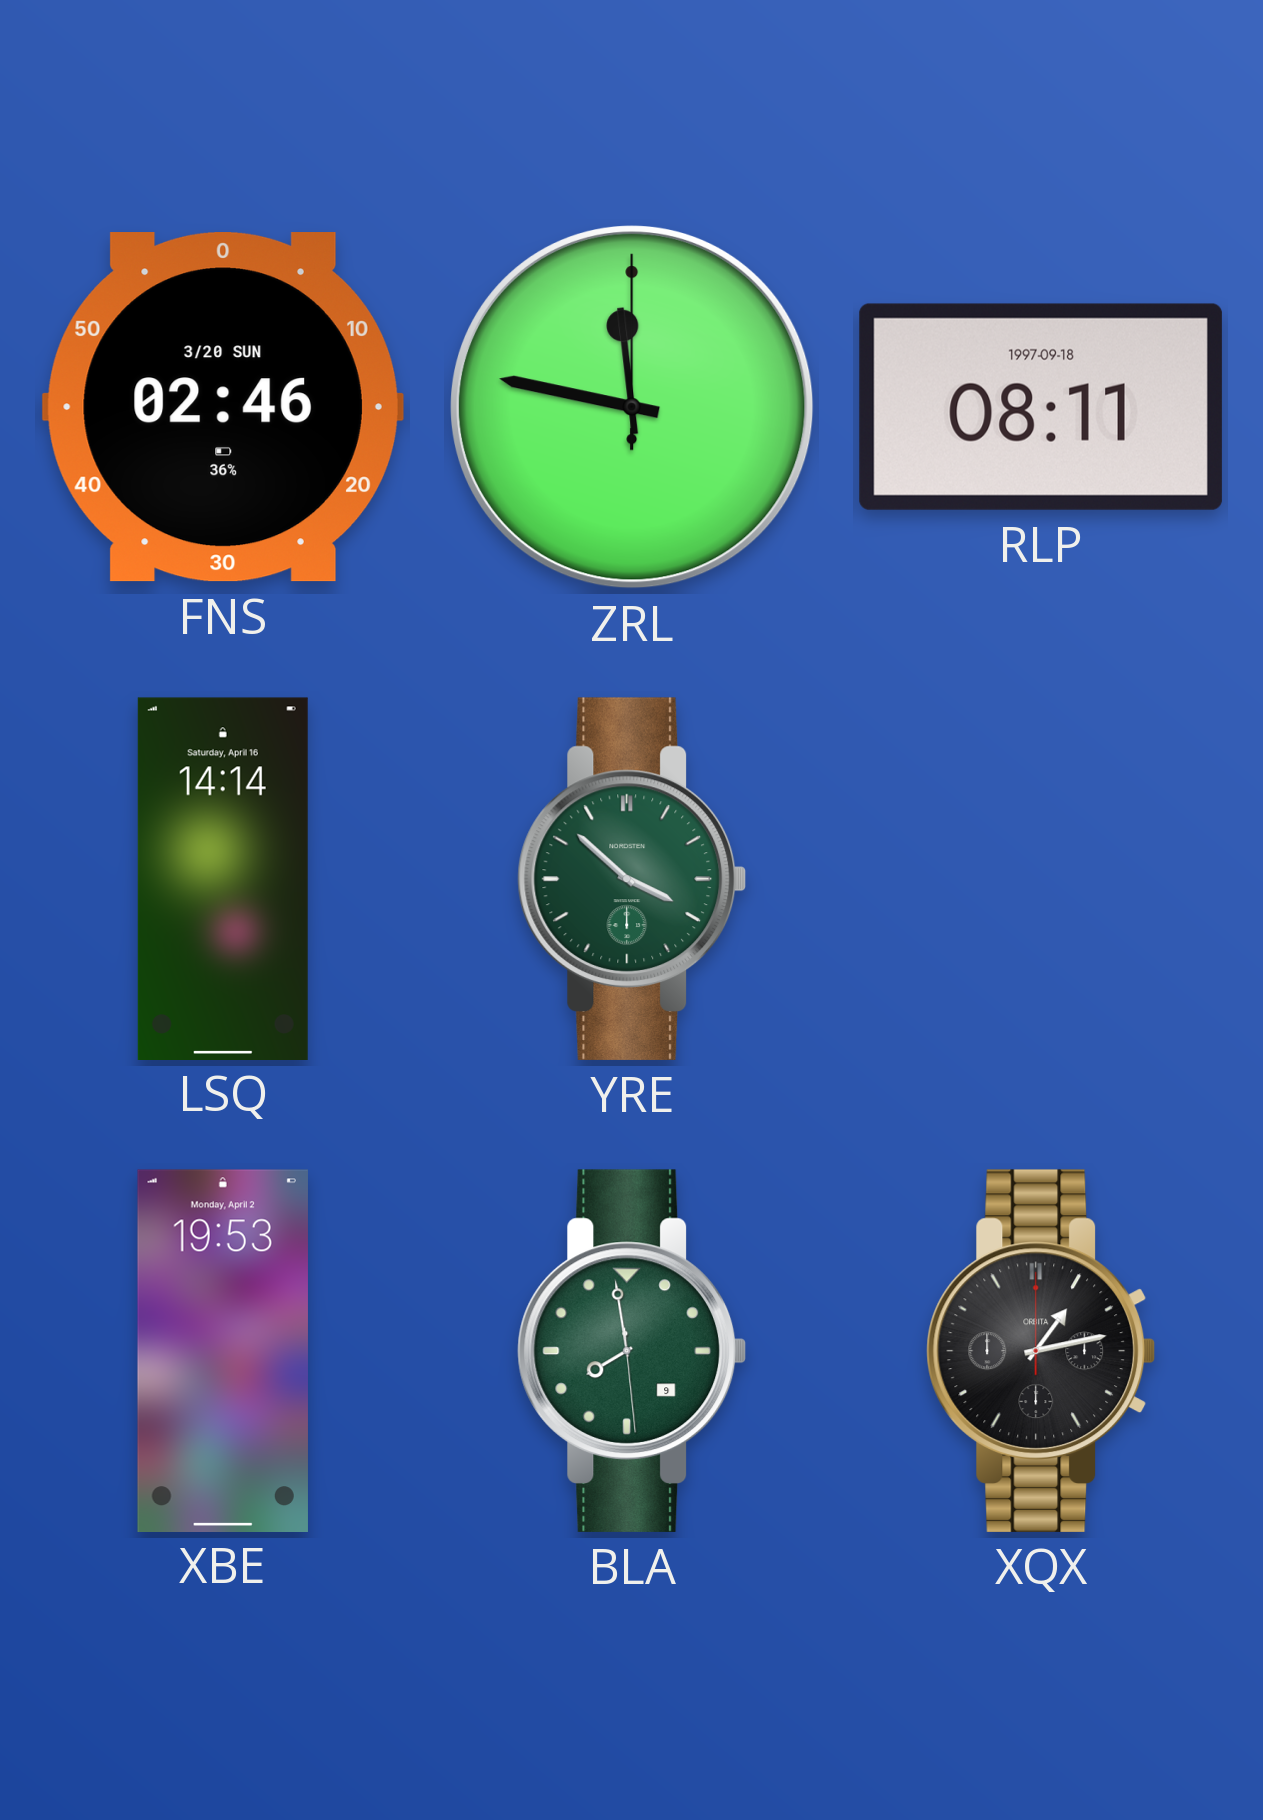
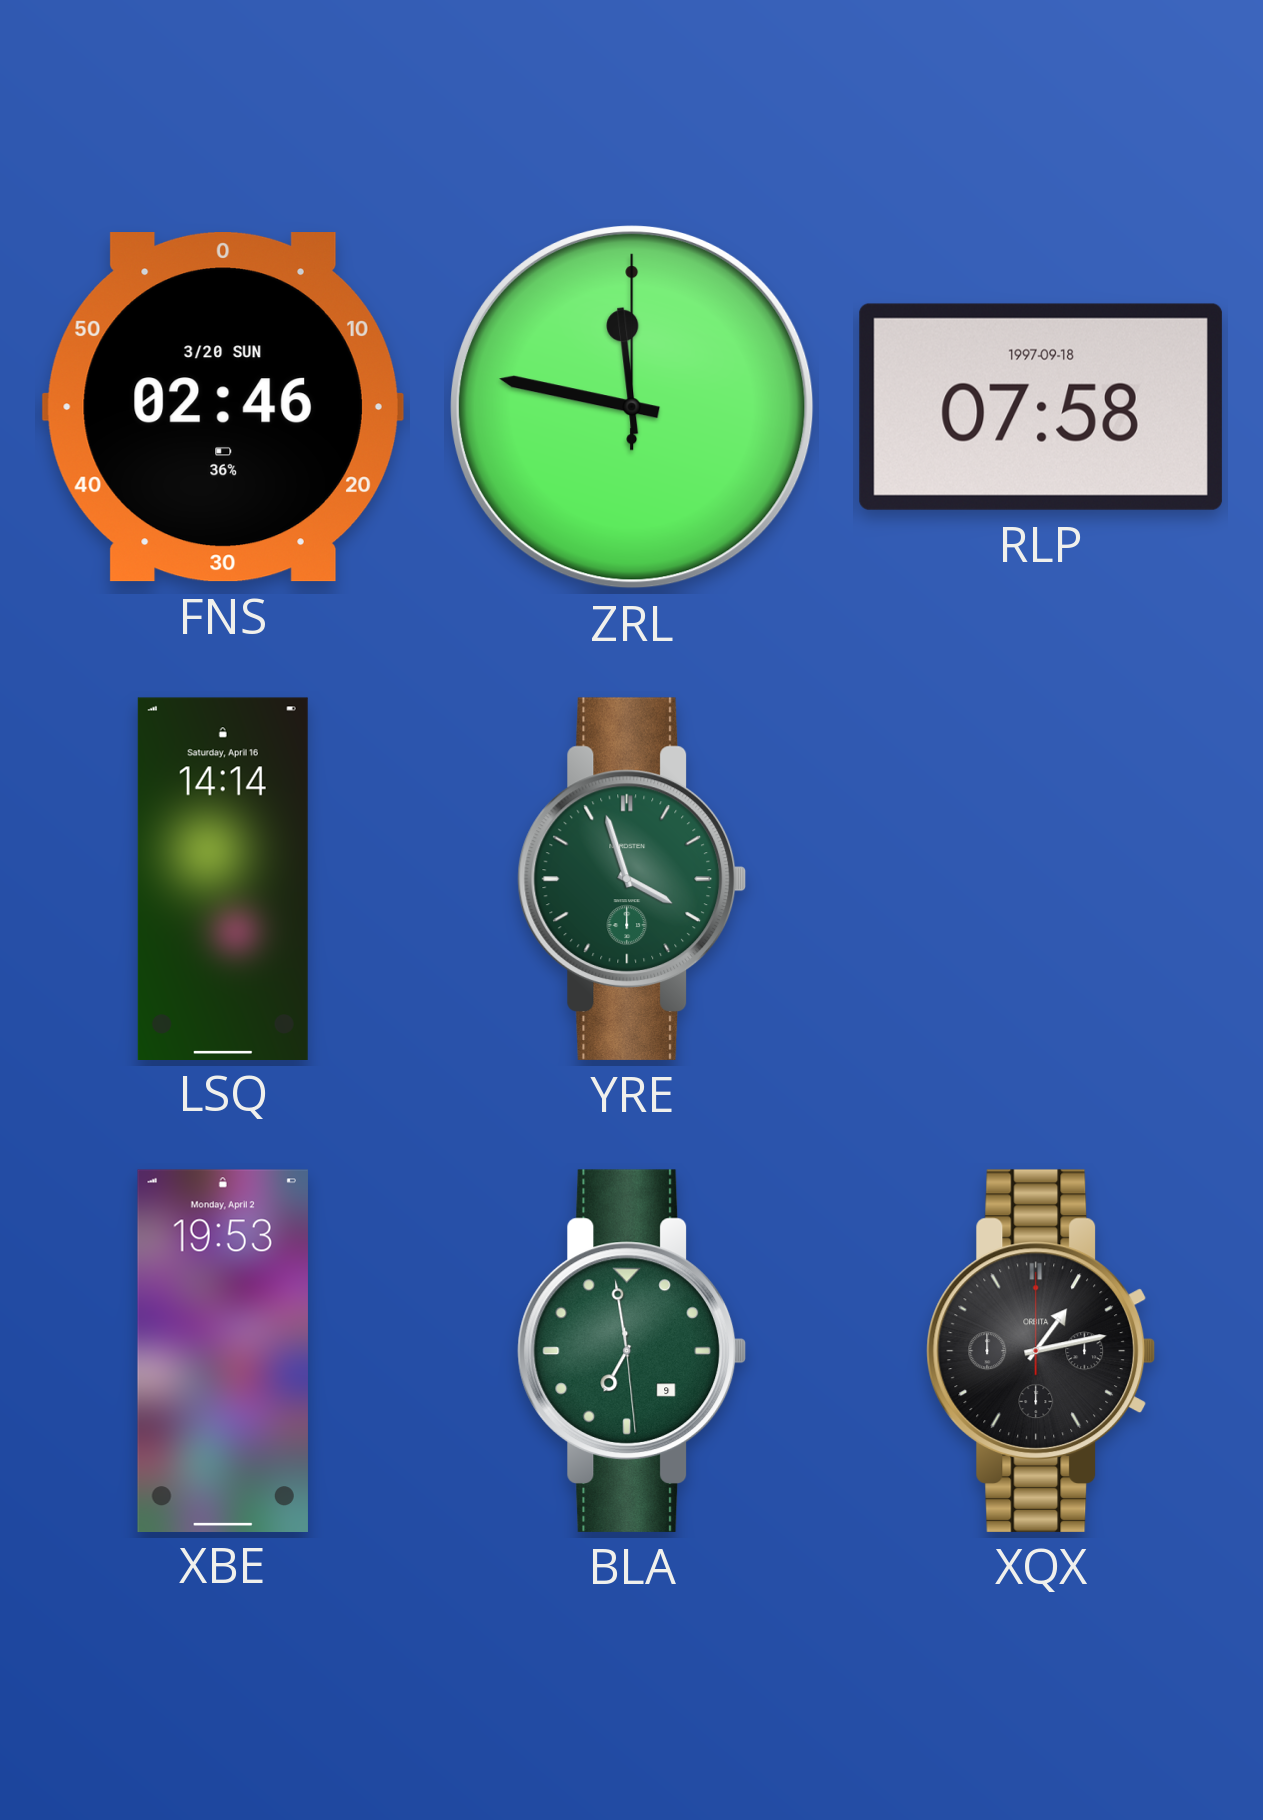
RLP: 08:11 -> 07:58
YRE: 3:52 -> 3:57
BLA: 7:58 -> 6:58
